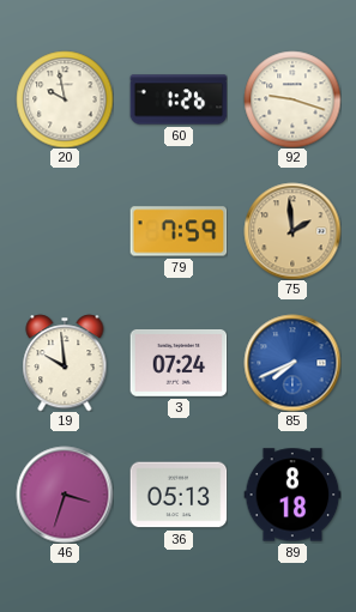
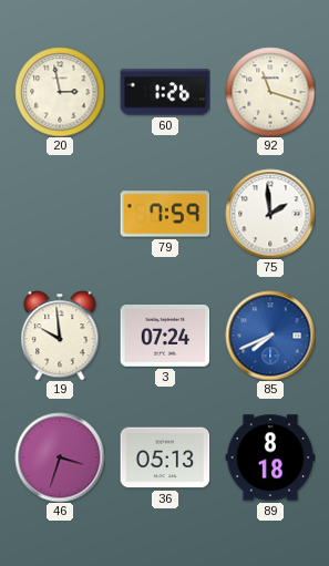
20: 9:58 -> 2:58
92: 9:18 -> 11:18
75 dial: champagne -> white
